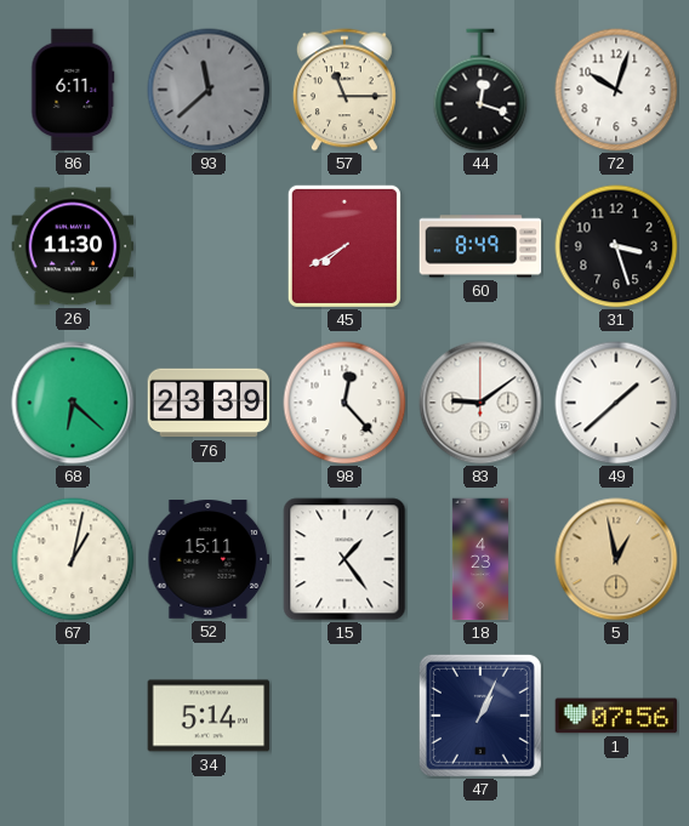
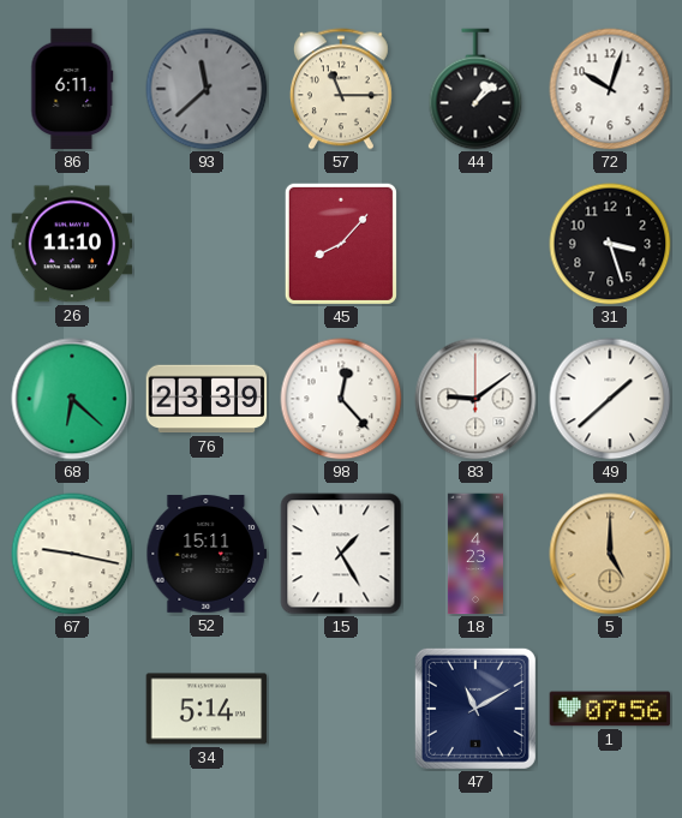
44: 12:18 -> 1:08
26: 11:30 -> 11:10
45: 7:40 -> 8:07
60: 8:49 -> none
67: 1:02 -> 9:17
15: 1:24 -> 1:25
5: 12:58 -> 5:00
47: 1:04 -> 11:10
